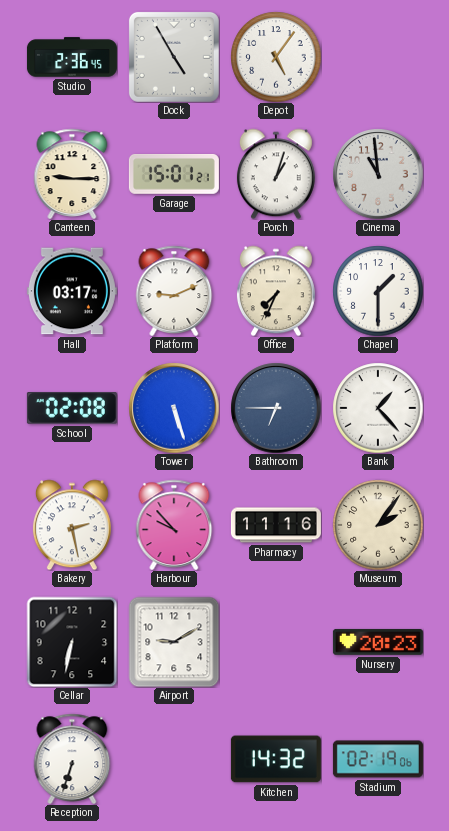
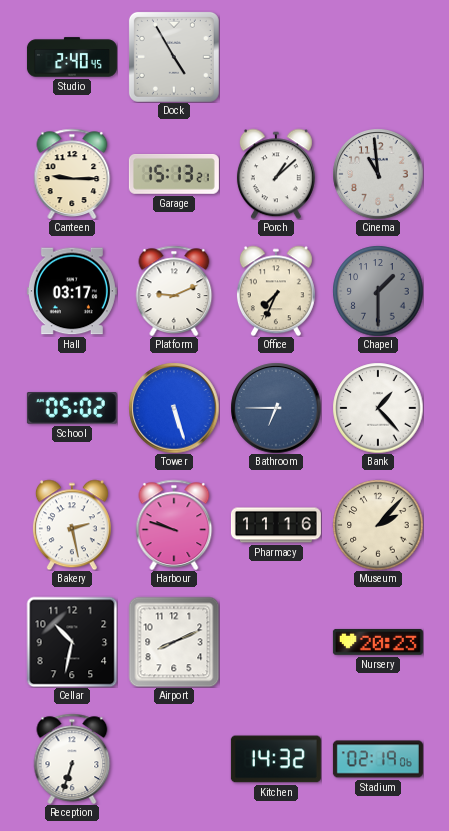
Studio: 2:36 -> 2:40
Depot: 5:06 -> none
Garage: 15:01 -> 15:13
Porch: 1:03 -> 1:08
Chapel dial: white -> grey
School: 02:08 -> 05:02
Harbour: 9:53 -> 9:48
Museum: 2:06 -> 2:07
Cellar: 6:32 -> 10:32
Airport: 9:10 -> 8:11
